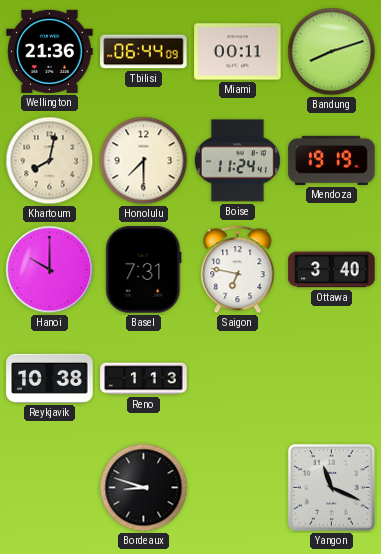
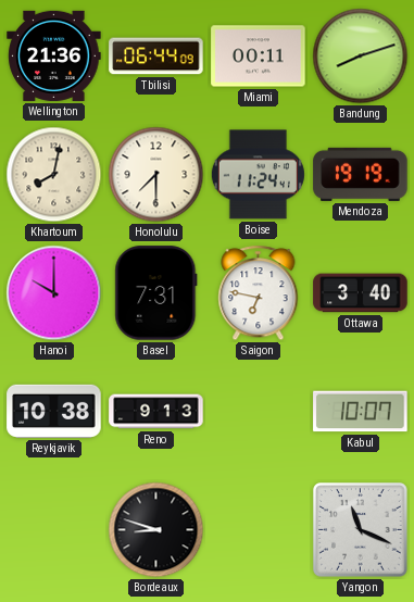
Reno: 1:13 -> 9:13
Kabul: none -> 10:07
